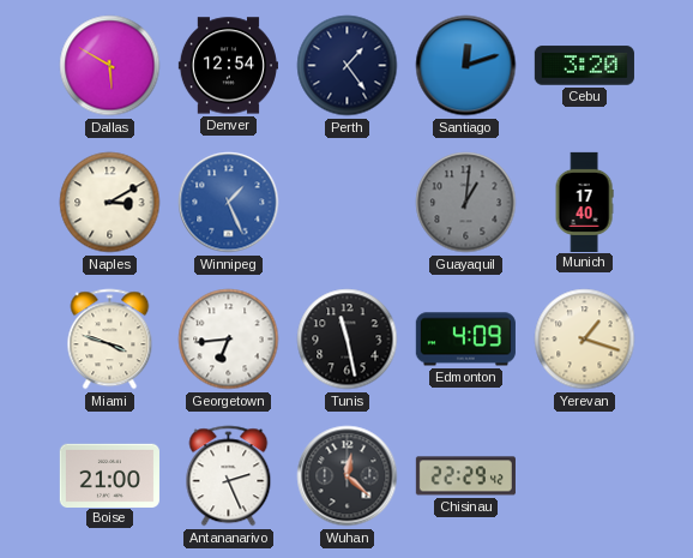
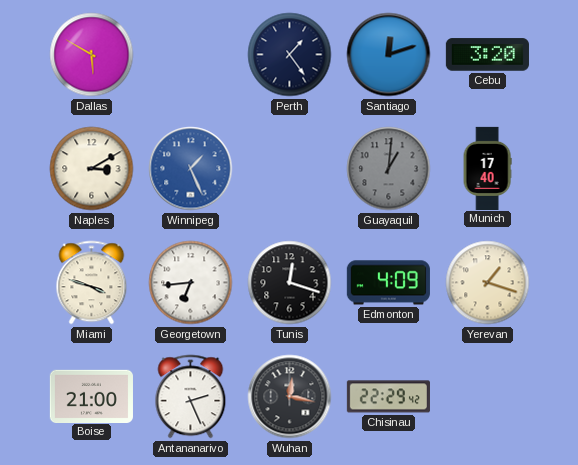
Denver: 12:54 -> none
Tunis: 11:28 -> 12:18
Wuhan: 12:22 -> 12:17
